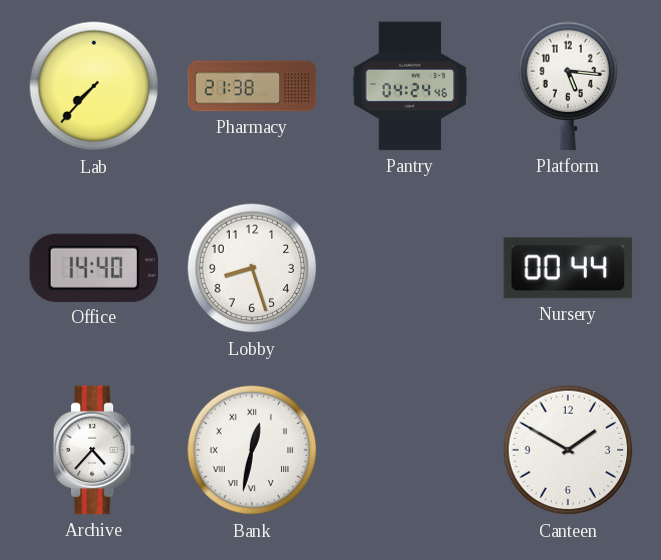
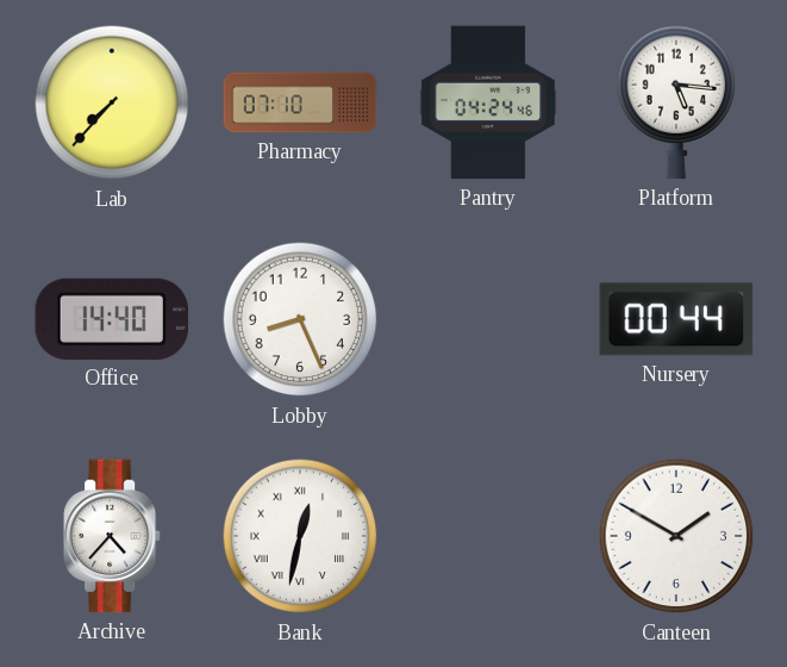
Pharmacy: 21:38 -> 07:10
Lobby: 8:27 -> 8:26
